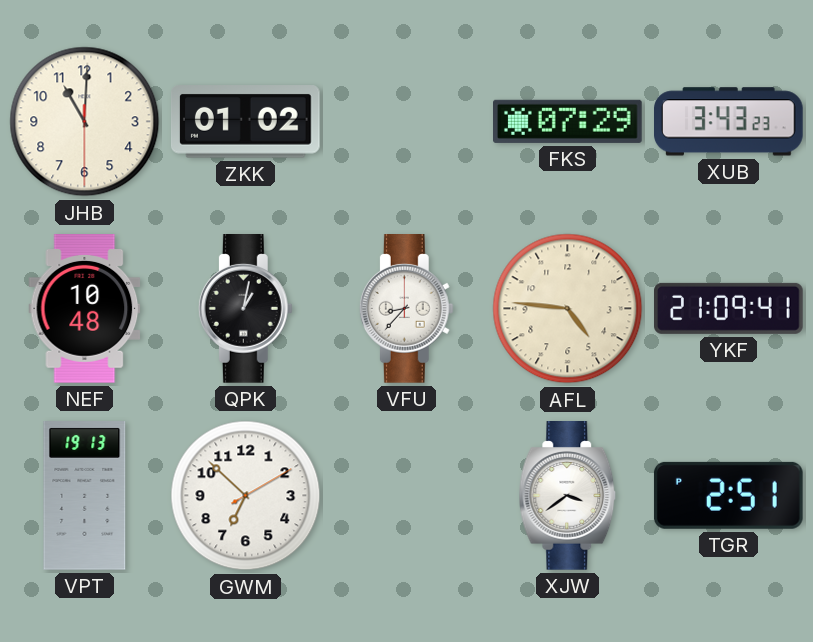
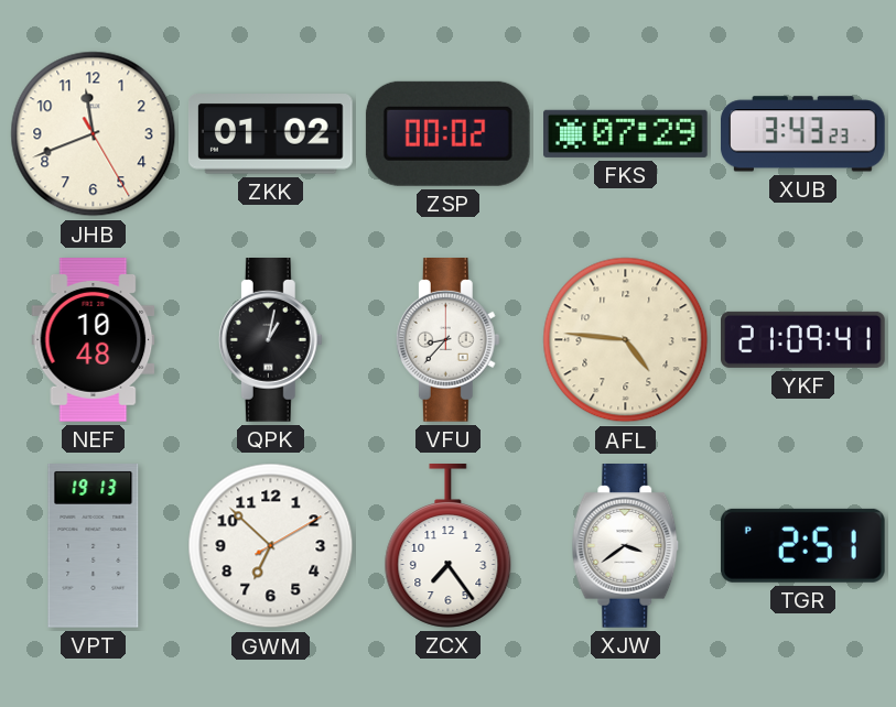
JHB: 11:00 -> 11:41
ZSP: none -> 00:02
ZCX: none -> 7:24
